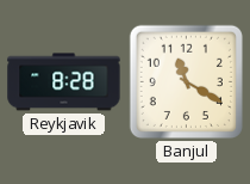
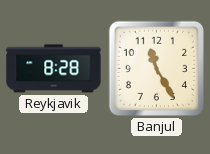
Banjul: 11:20 -> 11:25
